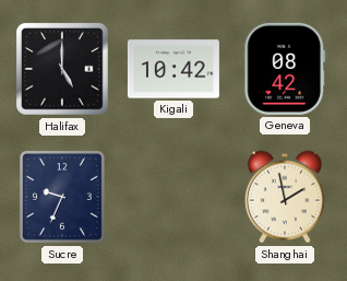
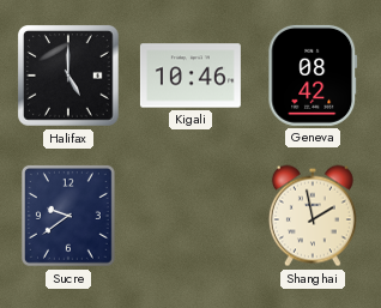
Kigali: 10:42 -> 10:46
Sucre: 9:34 -> 9:39
